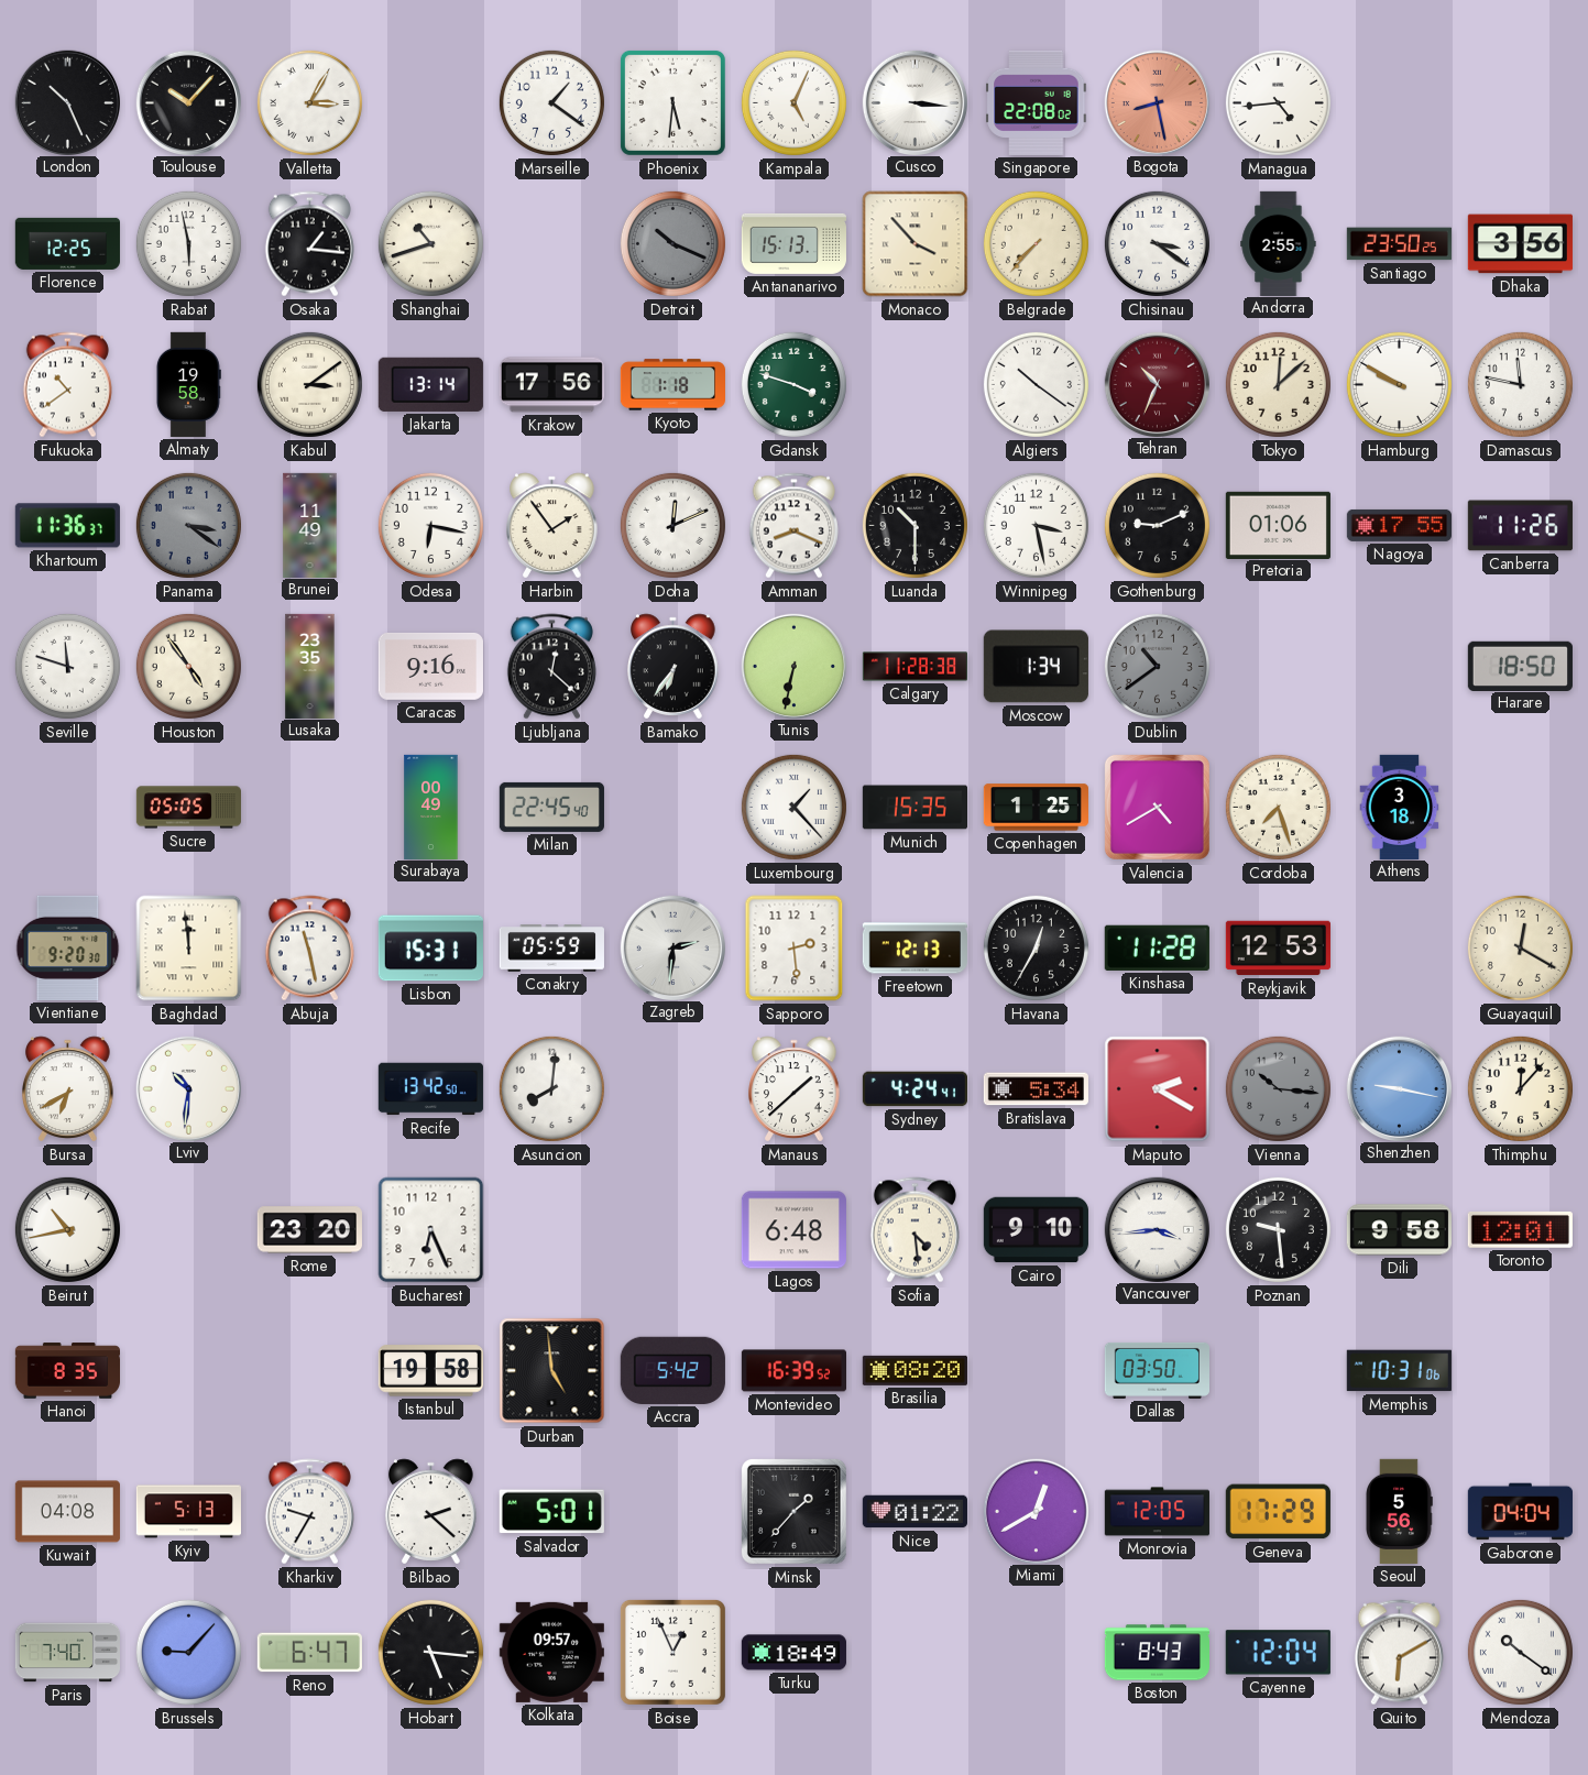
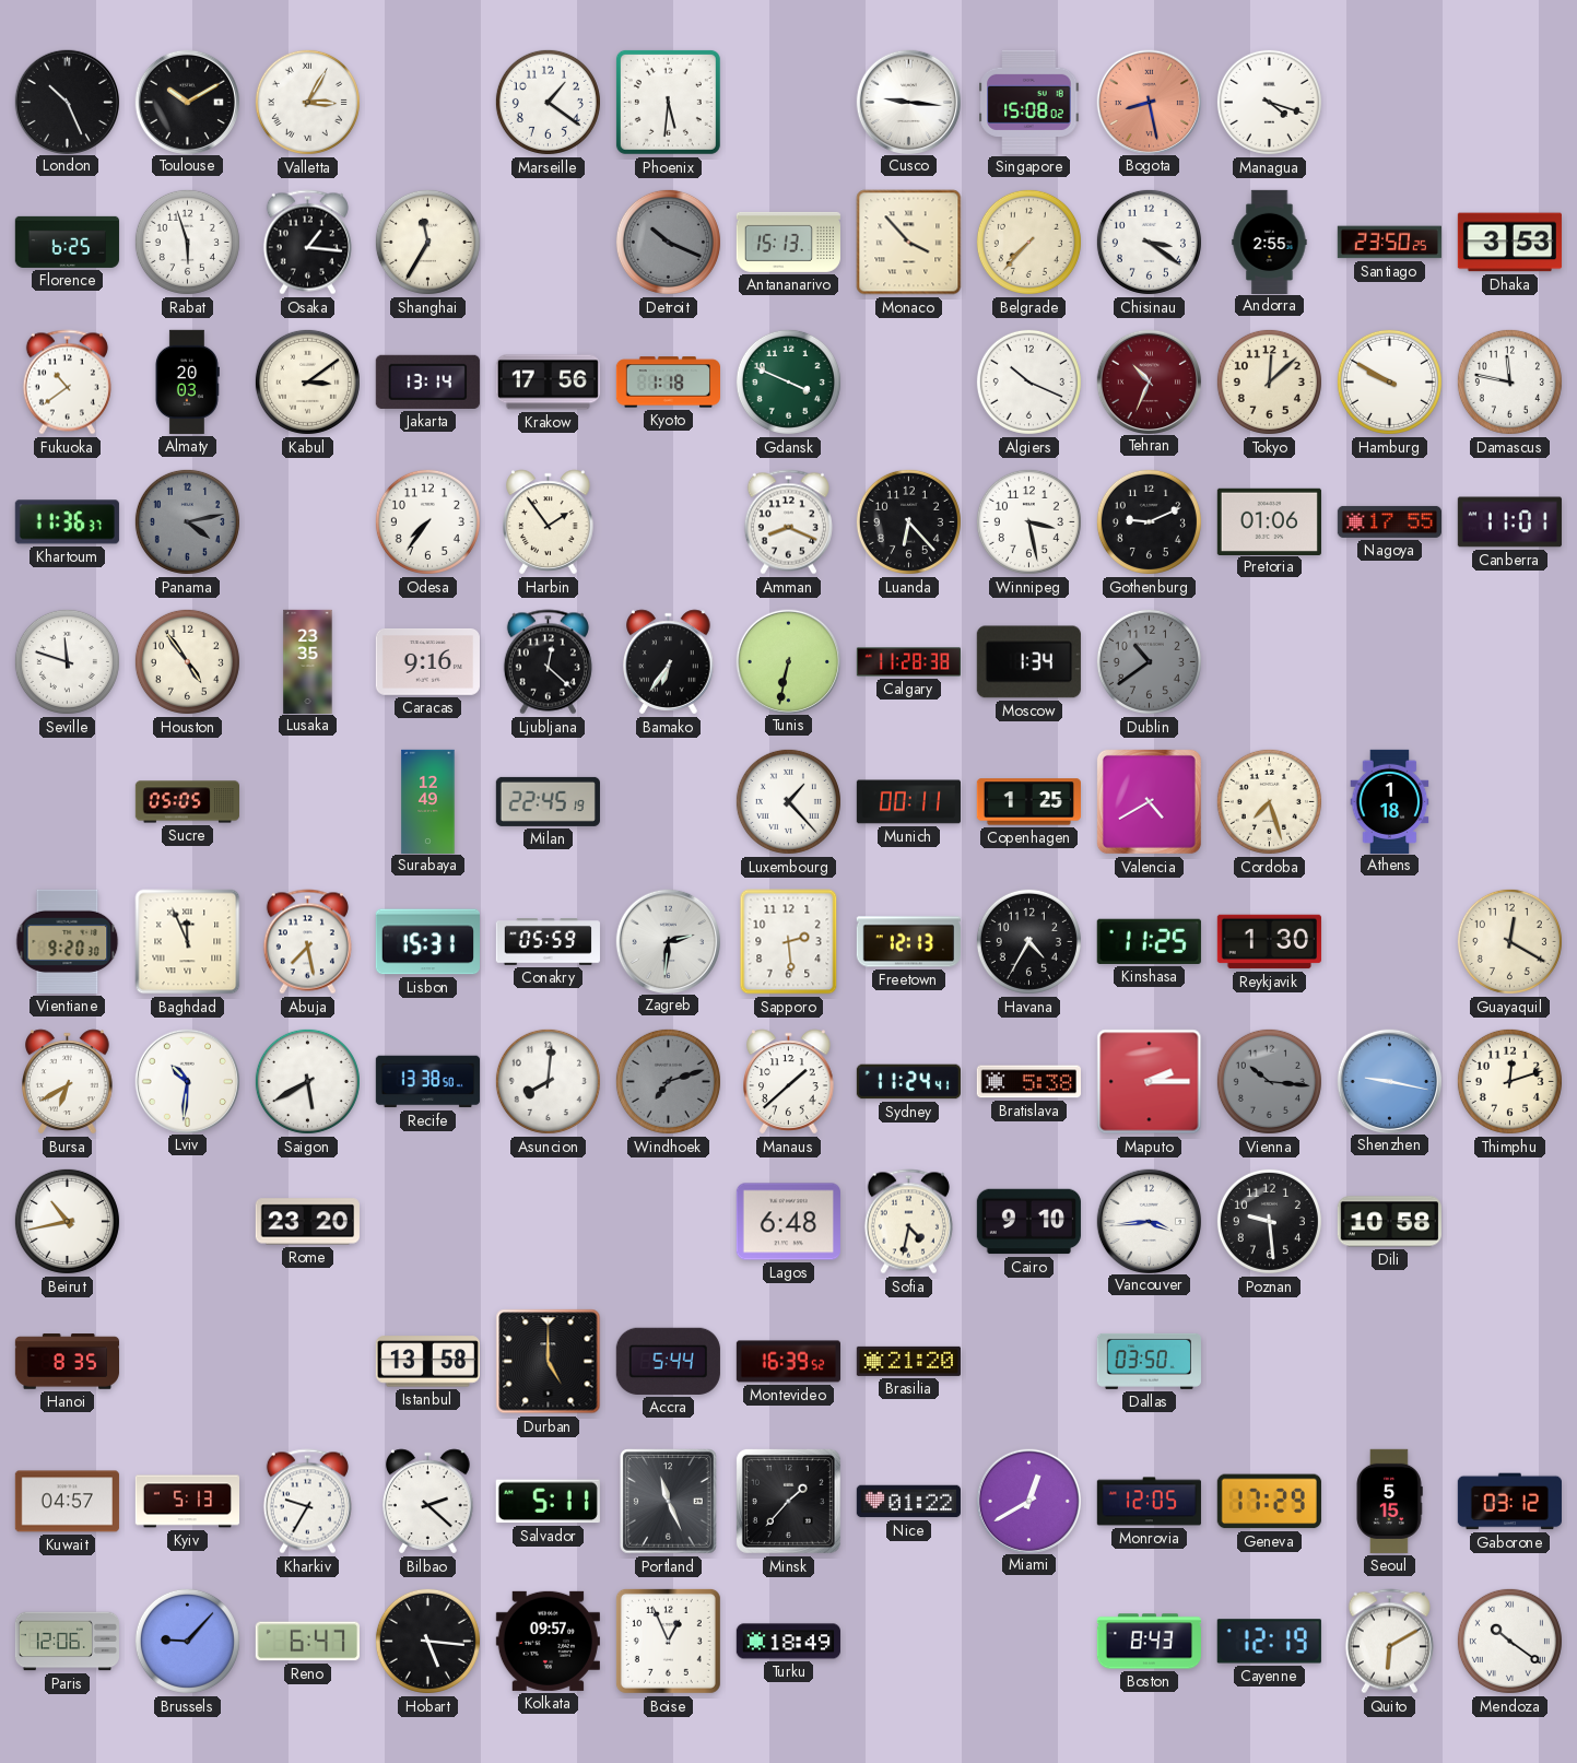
Toulouse: 10:07 -> 10:10
Kampala: 5:04 -> none
Cusco: 3:16 -> 9:16
Singapore: 22:08 -> 15:08
Managua: 4:44 -> 4:18
Florence: 12:25 -> 6:25
Rabat: 5:58 -> 5:57
Shanghai: 10:42 -> 11:35
Dhaka: 3:56 -> 3:53
Almaty: 19:58 -> 20:03
Gdansk: 3:48 -> 3:49
Algiers: 10:21 -> 10:19
Panama: 3:21 -> 4:13
Brunei: 11:49 -> none
Odesa: 6:17 -> 7:36
Doha: 12:11 -> none
Luanda: 10:30 -> 6:23
Canberra: 11:26 -> 11:01
Harare: 18:50 -> none
Surabaya: 00:49 -> 12:49
Milan: 22:45:40 -> 22:45:19
Munich: 15:35 -> 00:11
Athens: 3:18 -> 1:18
Baghdad: 11:59 -> 11:56
Abuja: 11:28 -> 7:28
Havana: 12:35 -> 4:35
Kinshasa: 11:28 -> 11:25
Reykjavik: 12:53 -> 1:30
Saigon: none -> 5:40
Recife: 13:42 -> 13:38
Windhoek: none -> 7:12
Sydney: 4:24 -> 11:24
Bratislava: 5:34 -> 5:38
Maputo: 2:20 -> 2:15
Thimphu: 12:07 -> 12:12
Bucharest: 6:26 -> none
Sofia: 4:29 -> 4:32
Dili: 9:58 -> 10:58
Toronto: 12:01 -> none
Istanbul: 19:58 -> 13:58
Durban: 4:59 -> 5:00
Accra: 5:42 -> 5:44
Brasilia: 08:20 -> 21:20
Memphis: 10:31 -> none
Kuwait: 04:08 -> 04:57
Salvador: 5:01 -> 5:11
Portland: none -> 11:26
Seoul: 5:56 -> 5:15
Gaborone: 04:04 -> 03:12
Paris: 7:40 -> 12:06
Cayenne: 12:04 -> 12:19
